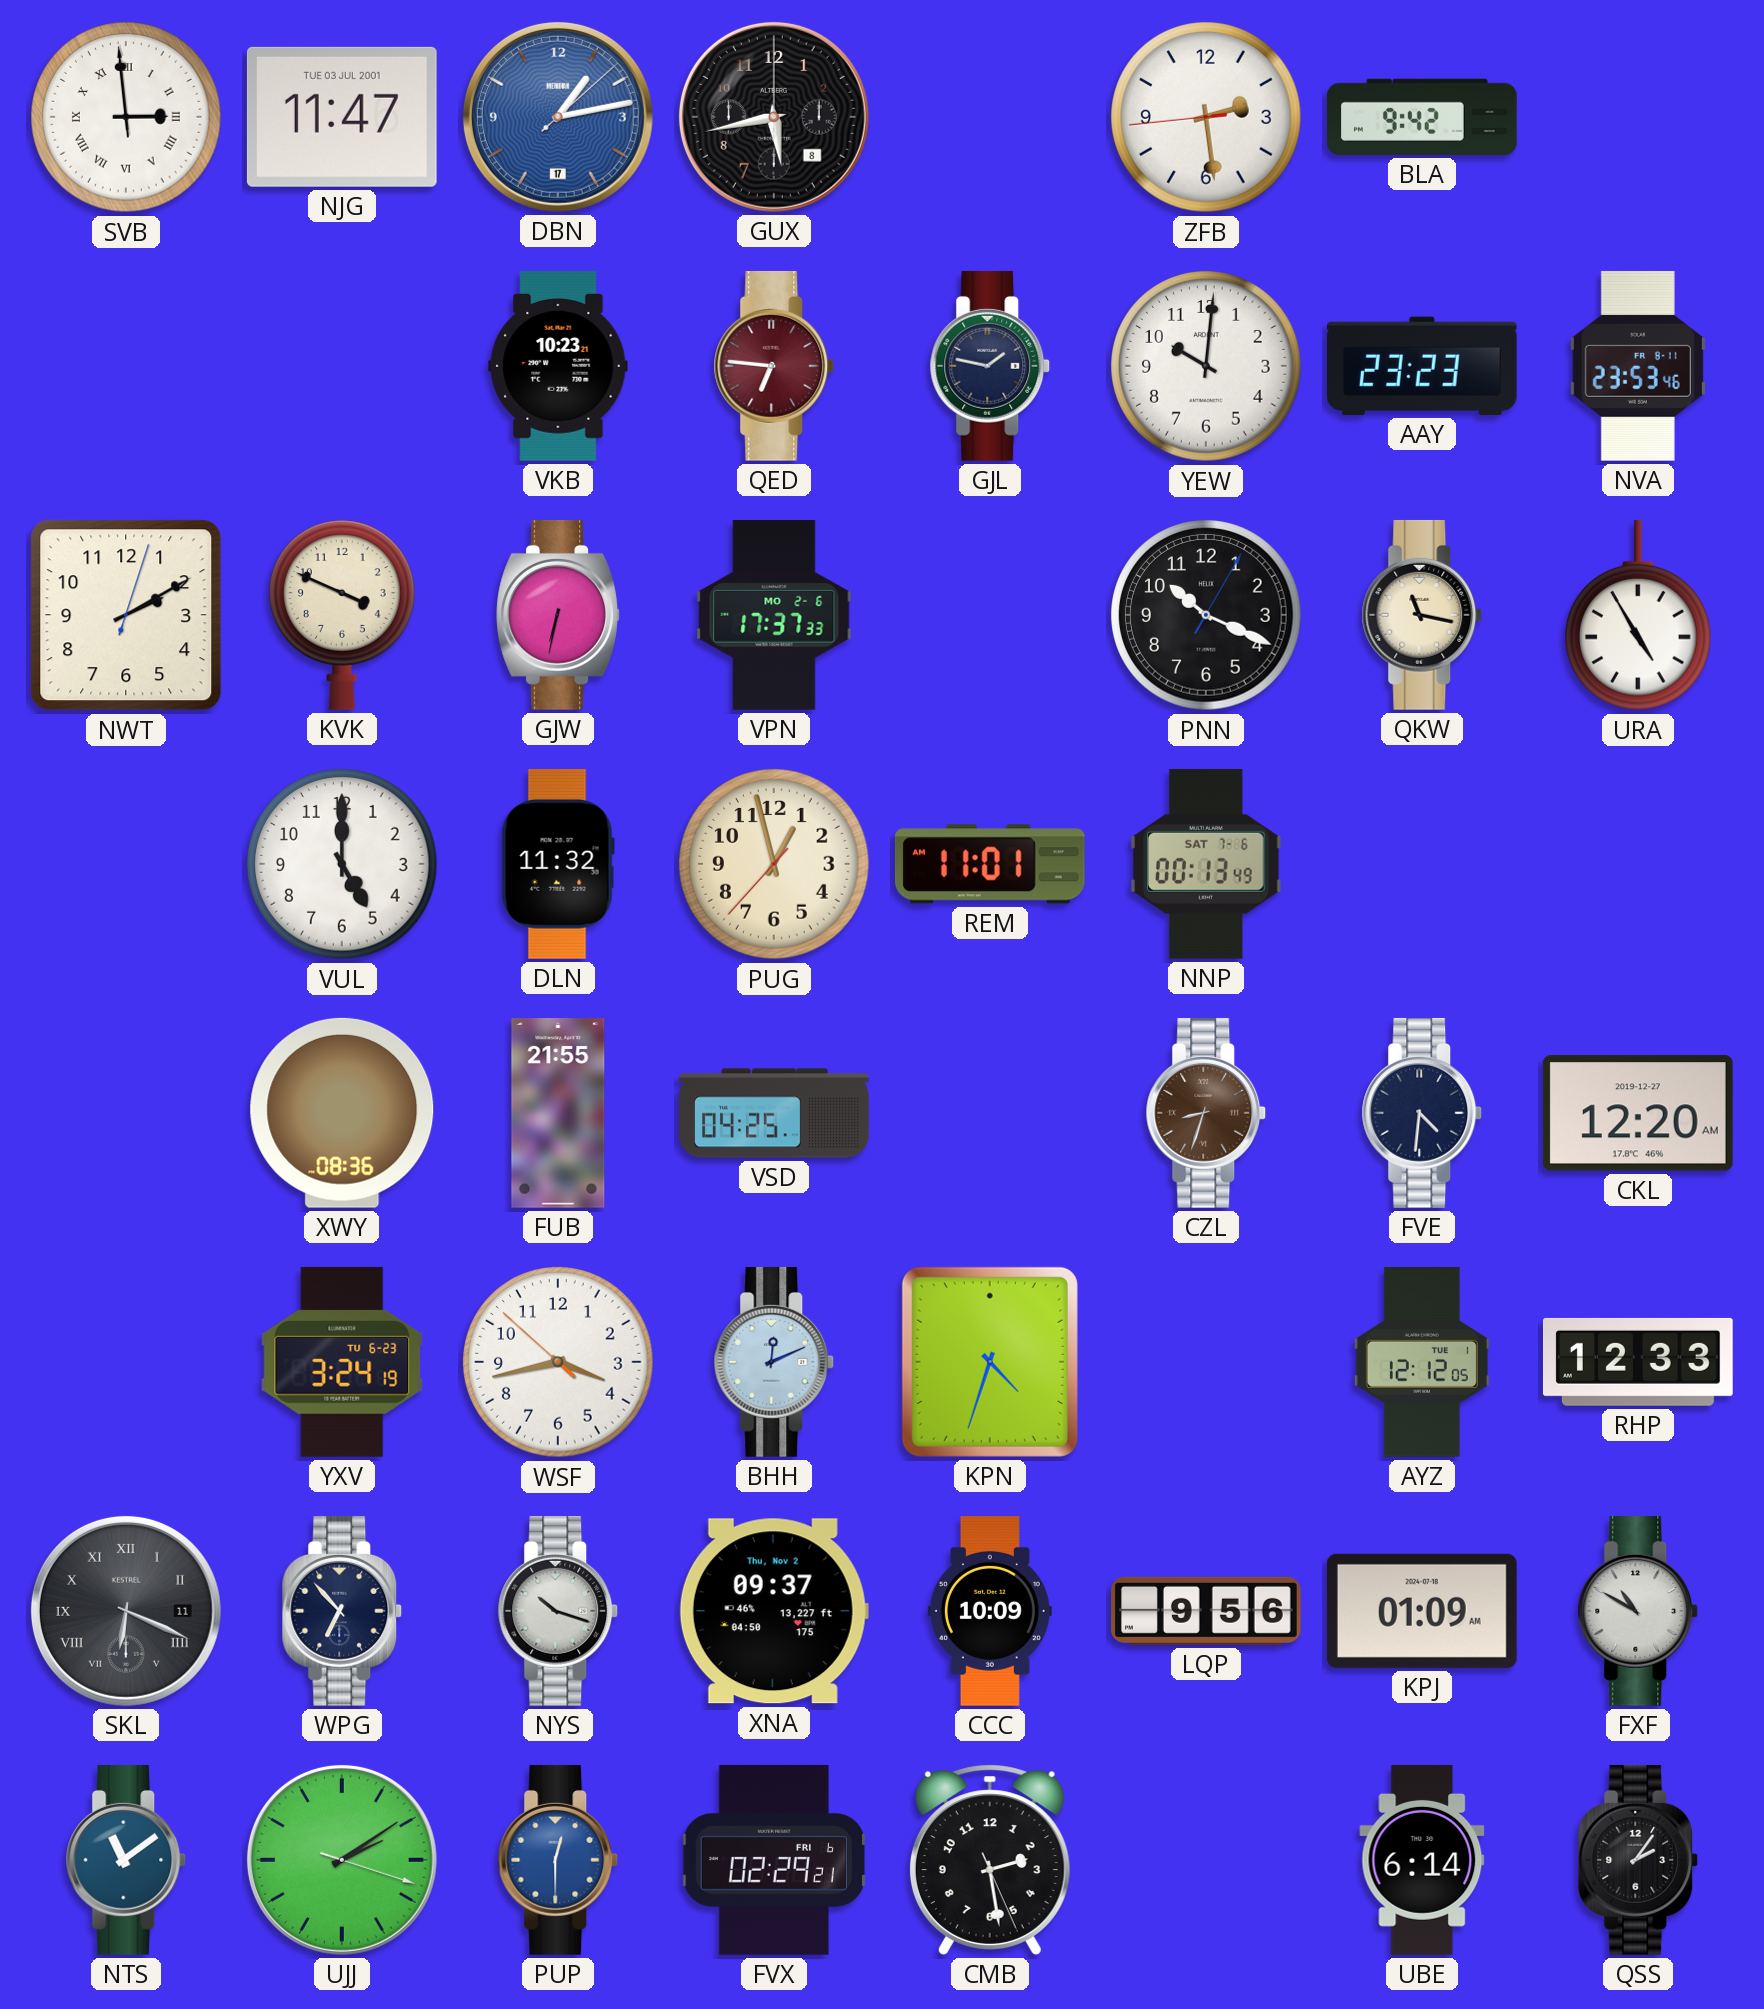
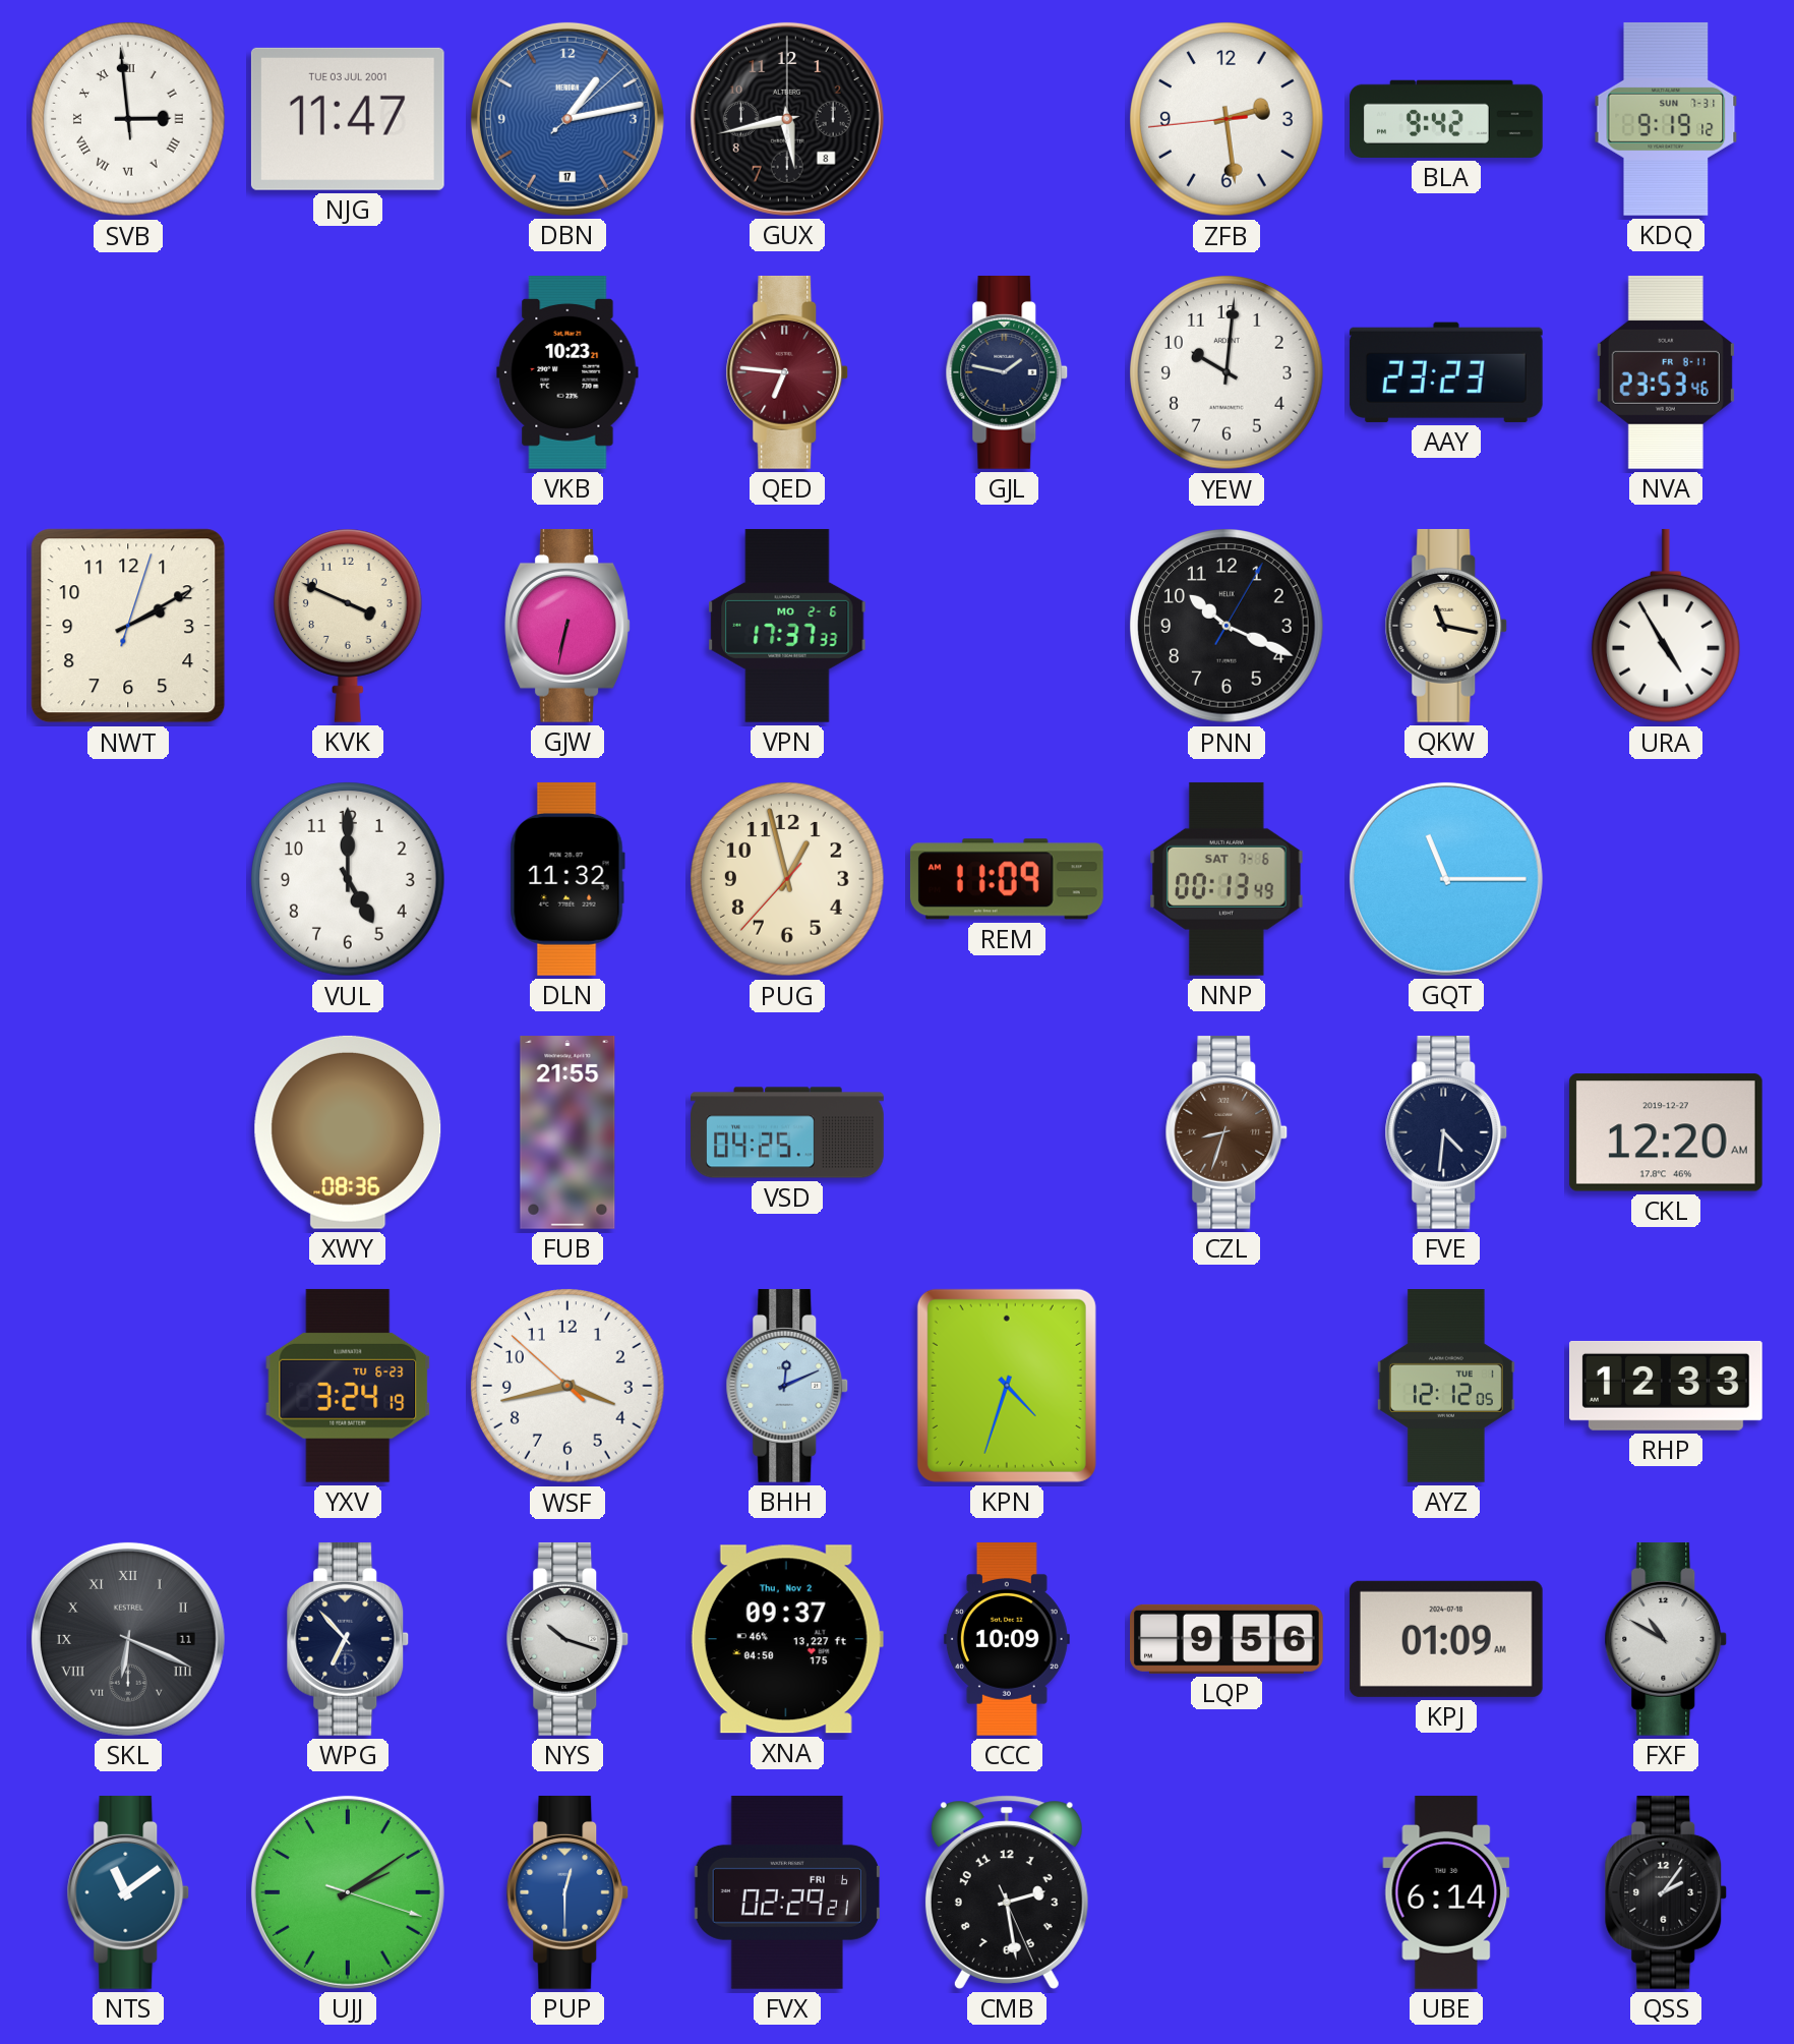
KDQ: none -> 9:19
REM: 11:01 -> 11:09
GQT: none -> 11:15
